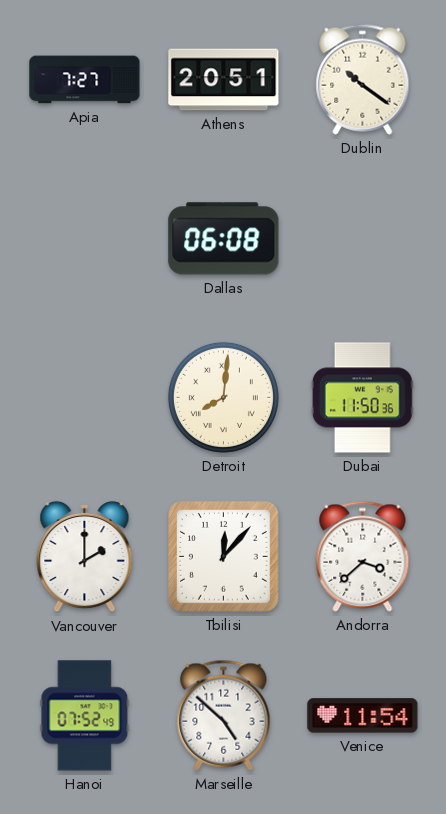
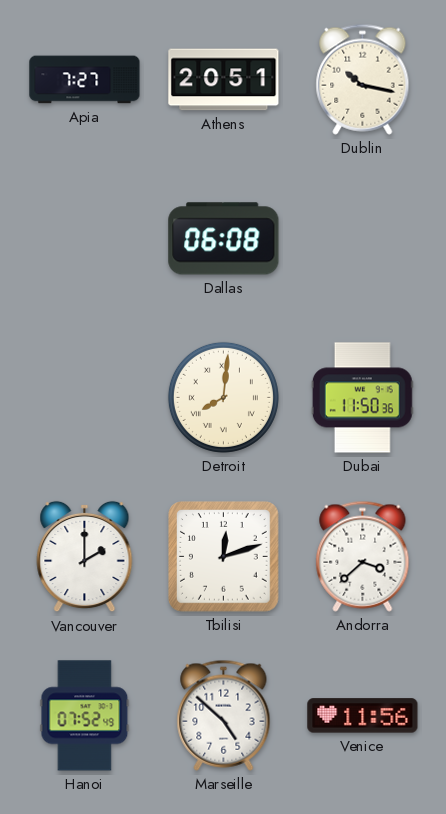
Dublin: 10:21 -> 10:17
Tbilisi: 12:07 -> 12:12
Venice: 11:54 -> 11:56
